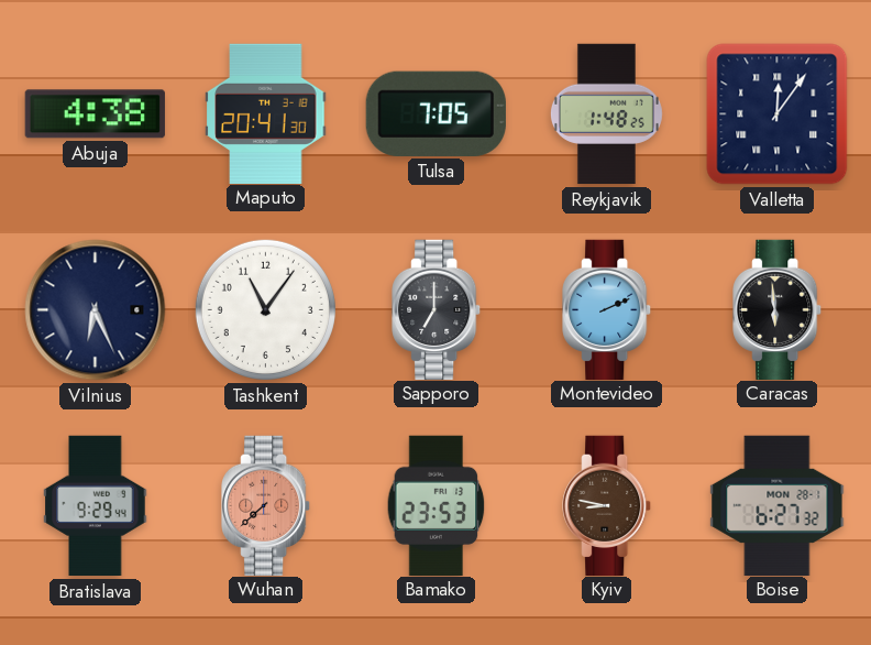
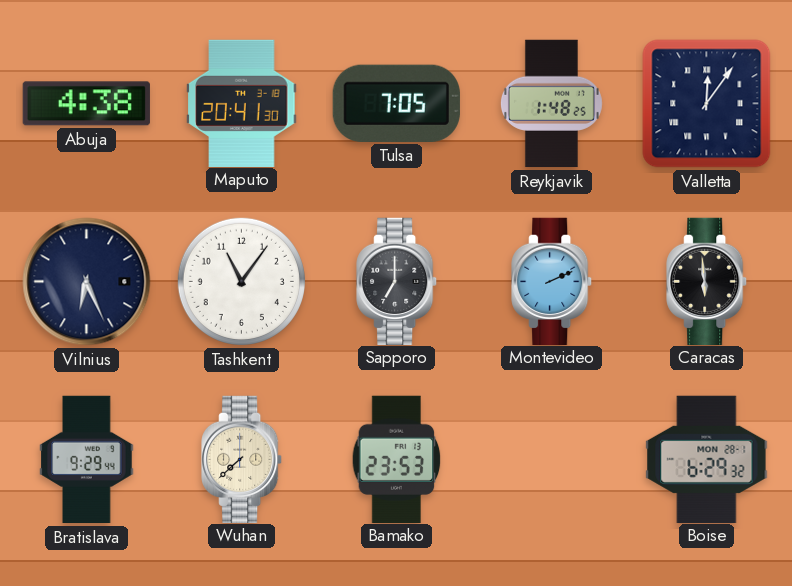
Wuhan dial: salmon -> cream
Kyiv: 8:47 -> none
Boise: 6:27 -> 6:29
